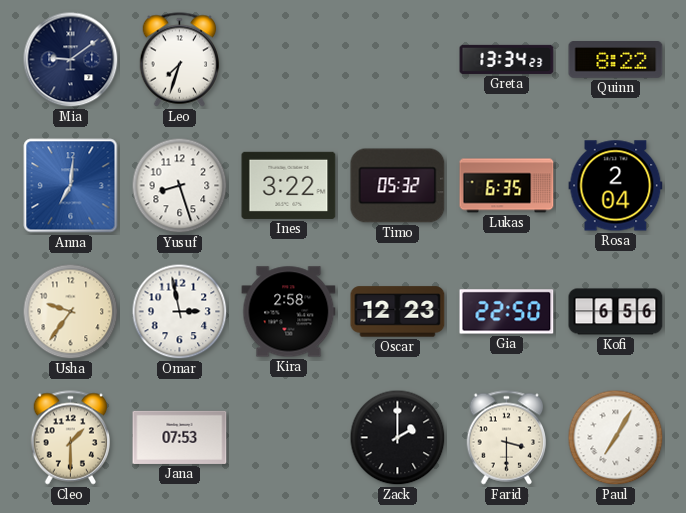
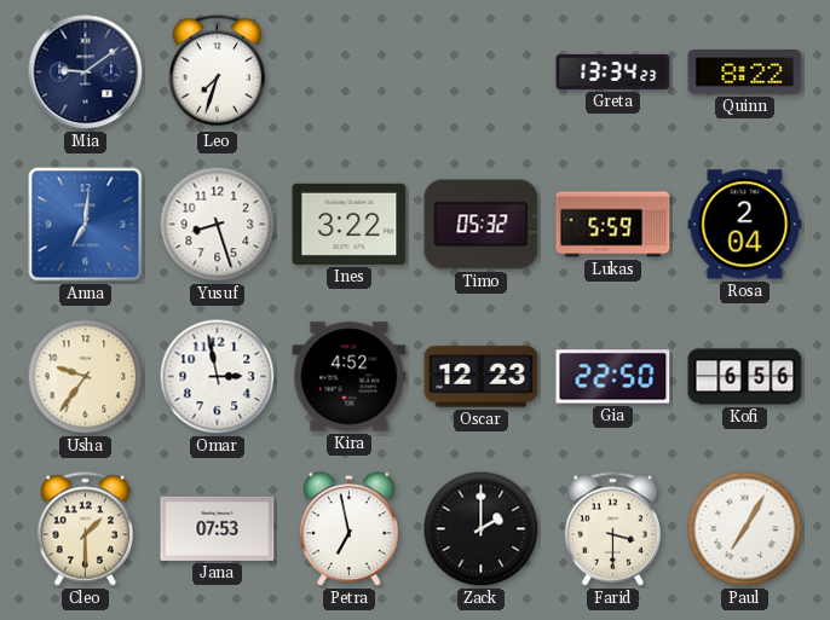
Lukas: 6:35 -> 5:59
Kira: 2:58 -> 4:52
Petra: none -> 6:58
